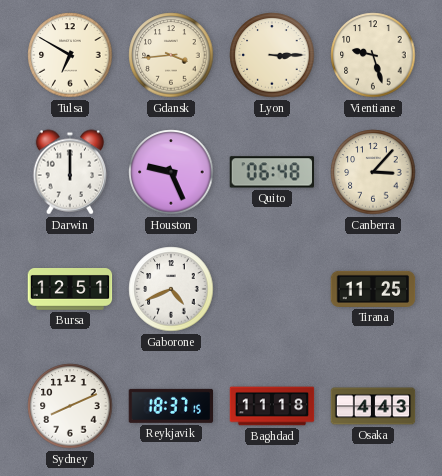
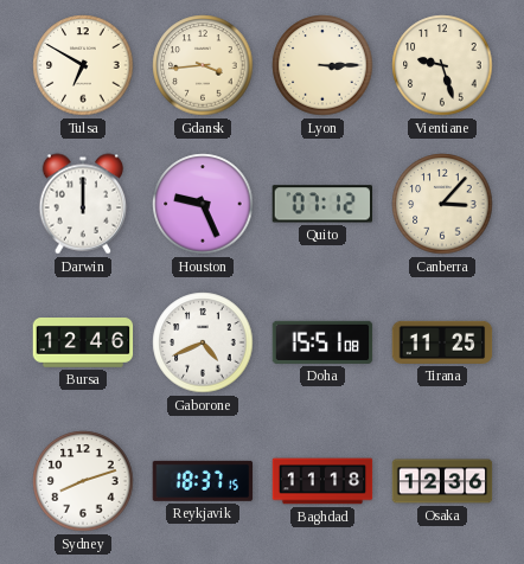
Quito: 06:48 -> 07:12
Bursa: 12:51 -> 12:46
Doha: none -> 15:51
Sydney: 8:11 -> 8:12
Osaka: 4:43 -> 12:36
